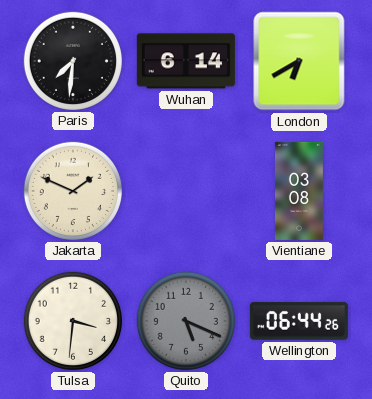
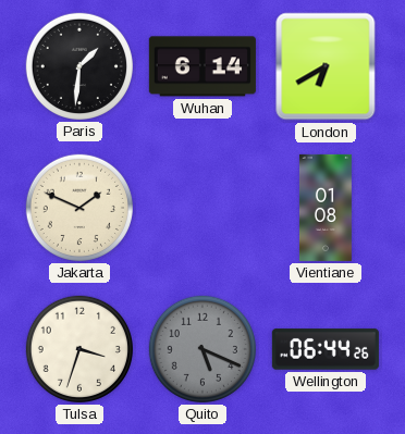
Paris: 7:31 -> 1:31
Vientiane: 03:08 -> 01:08
Tulsa: 3:31 -> 3:33
